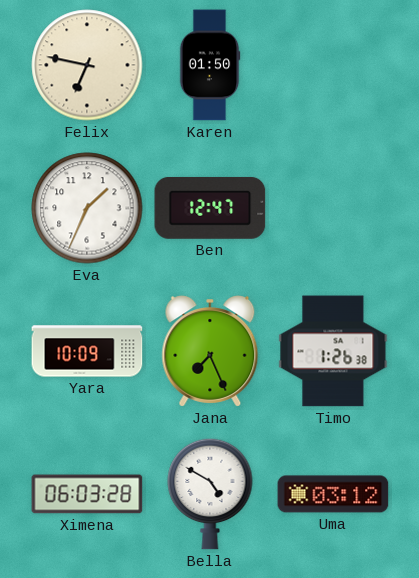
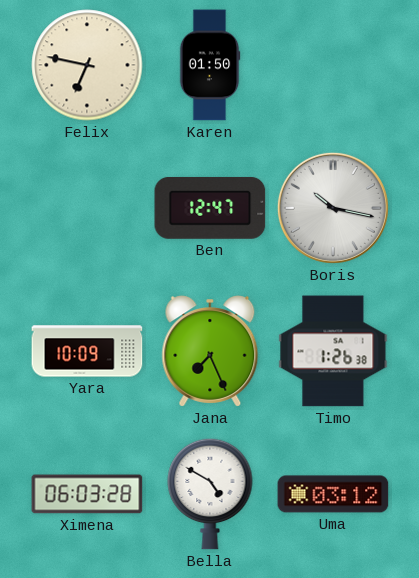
Eva: 1:34 -> none
Boris: none -> 10:17
